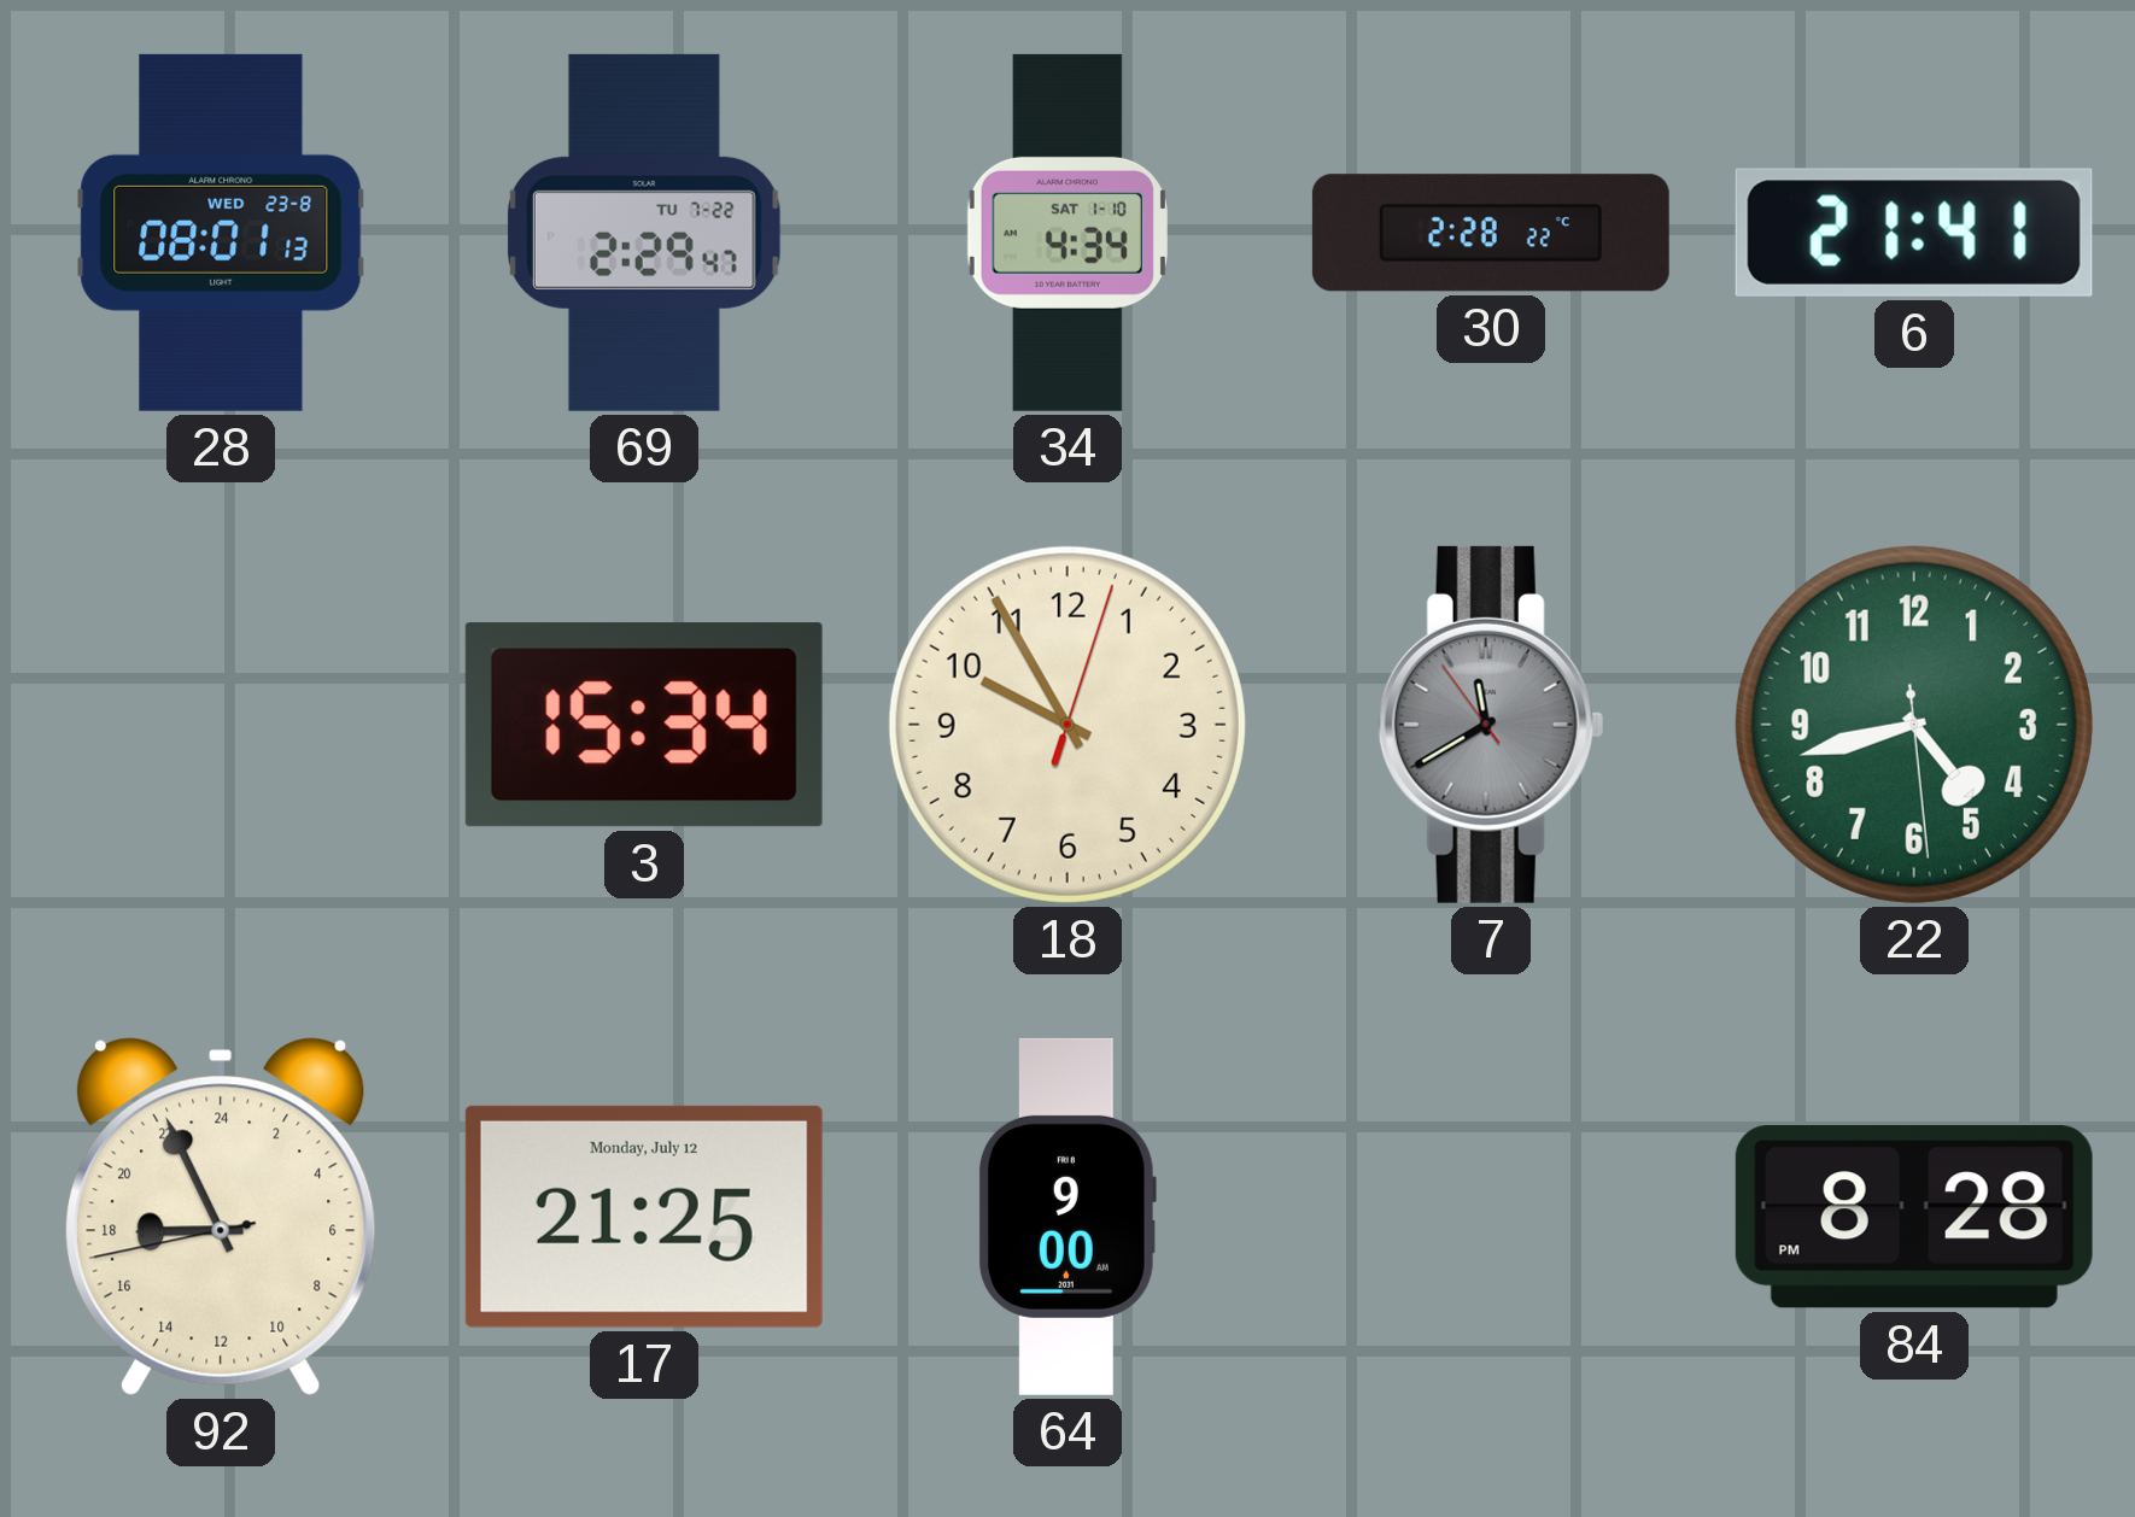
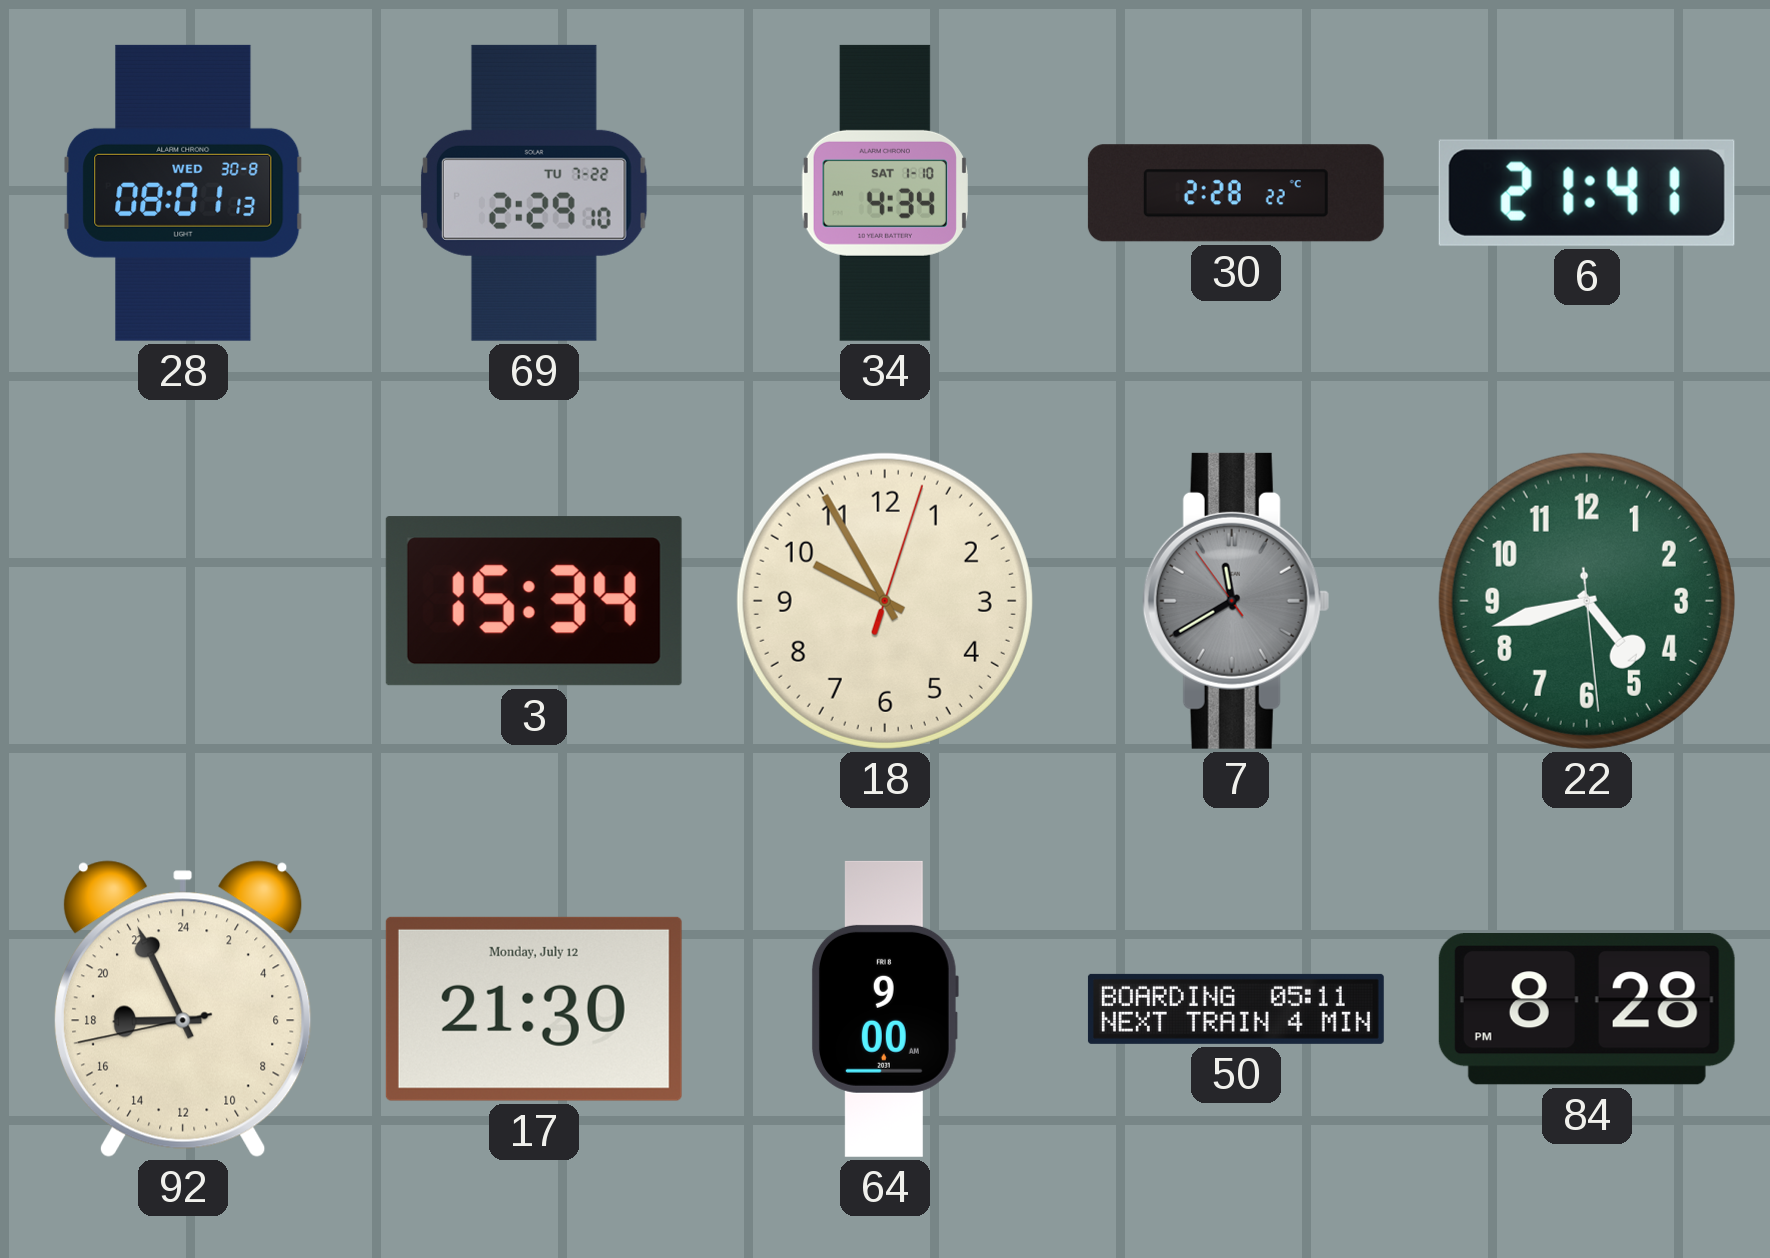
28 date: WED 23-8 -> WED 30-8
69: 2:29:47 -> 2:29:10
17: 21:25 -> 21:30
50: none -> 05:11
